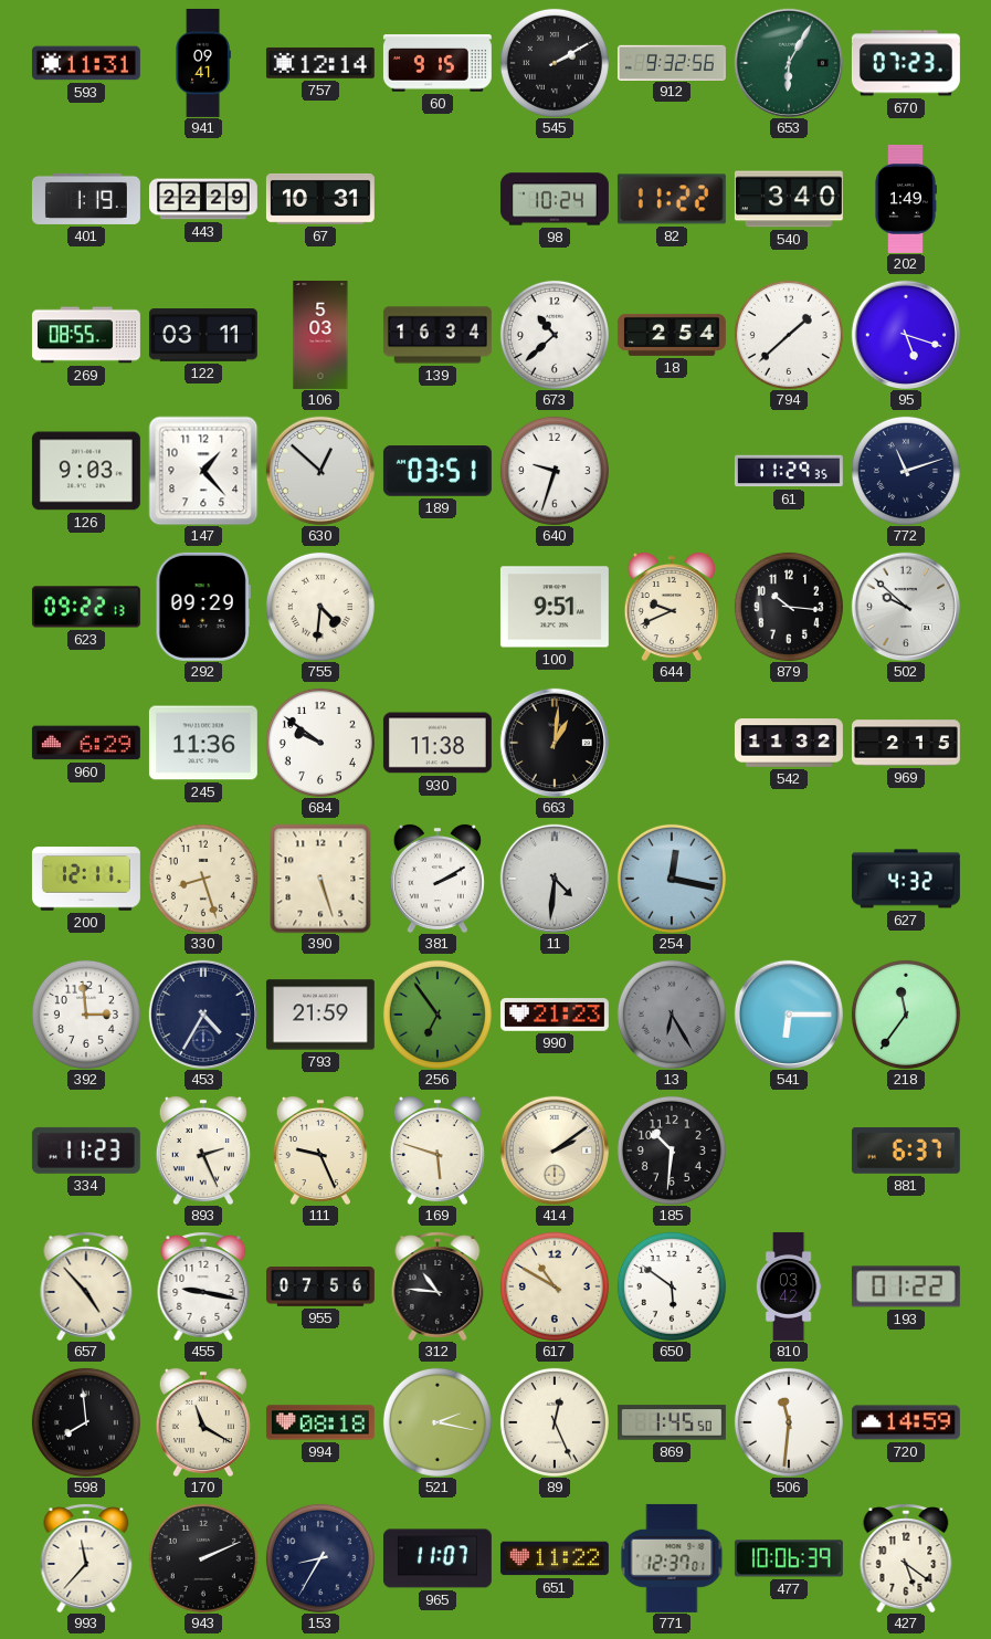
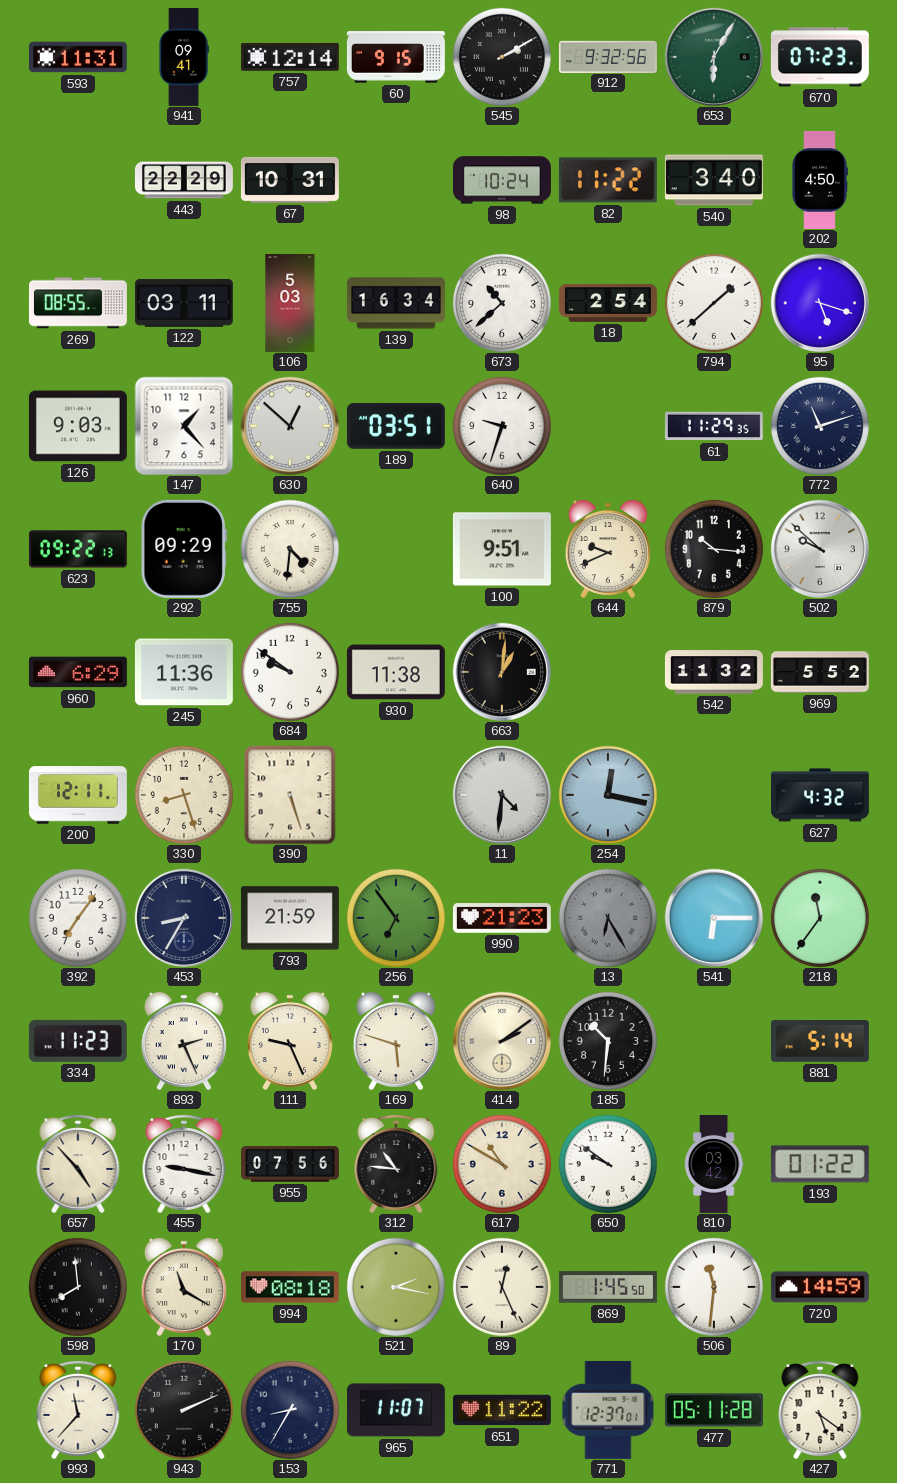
401: 1:19 -> none
202: 1:49 -> 4:50
969: 2:15 -> 5:52
381: 2:10 -> none
392: 2:59 -> 7:06
453: 4:35 -> 8:35
881: 6:37 -> 5:14
650: 5:51 -> 9:51
477: 10:06 -> 05:11
